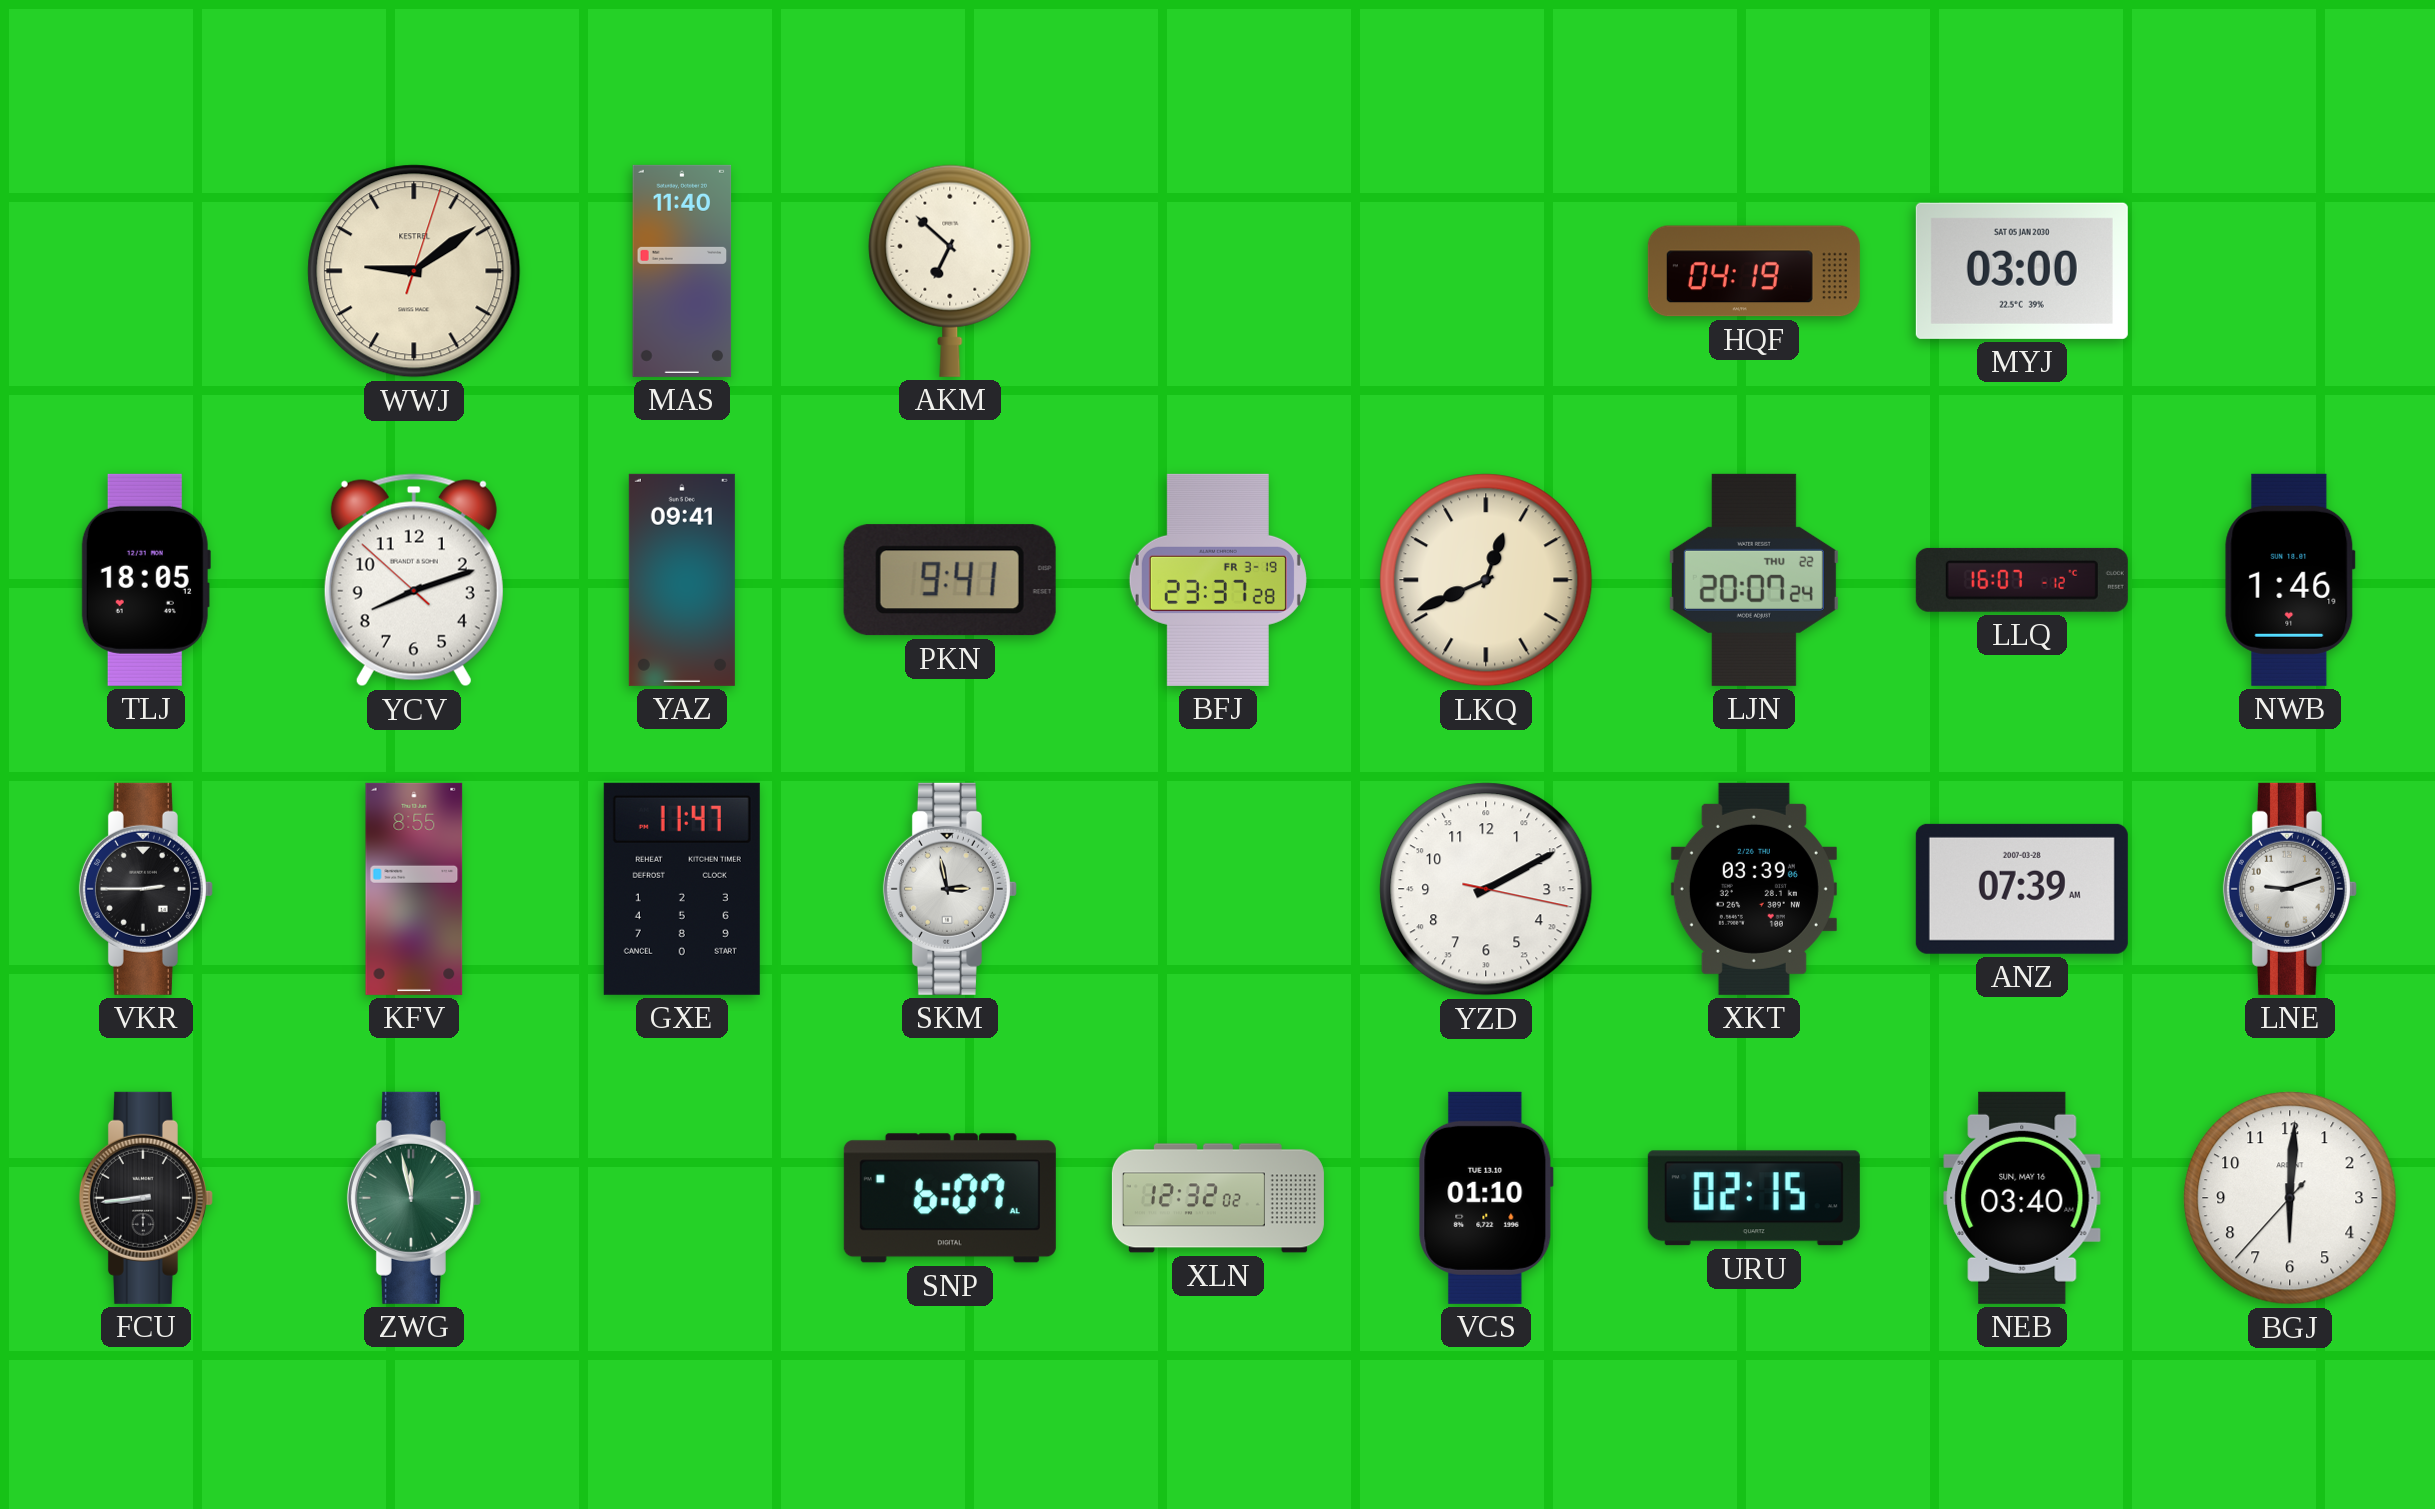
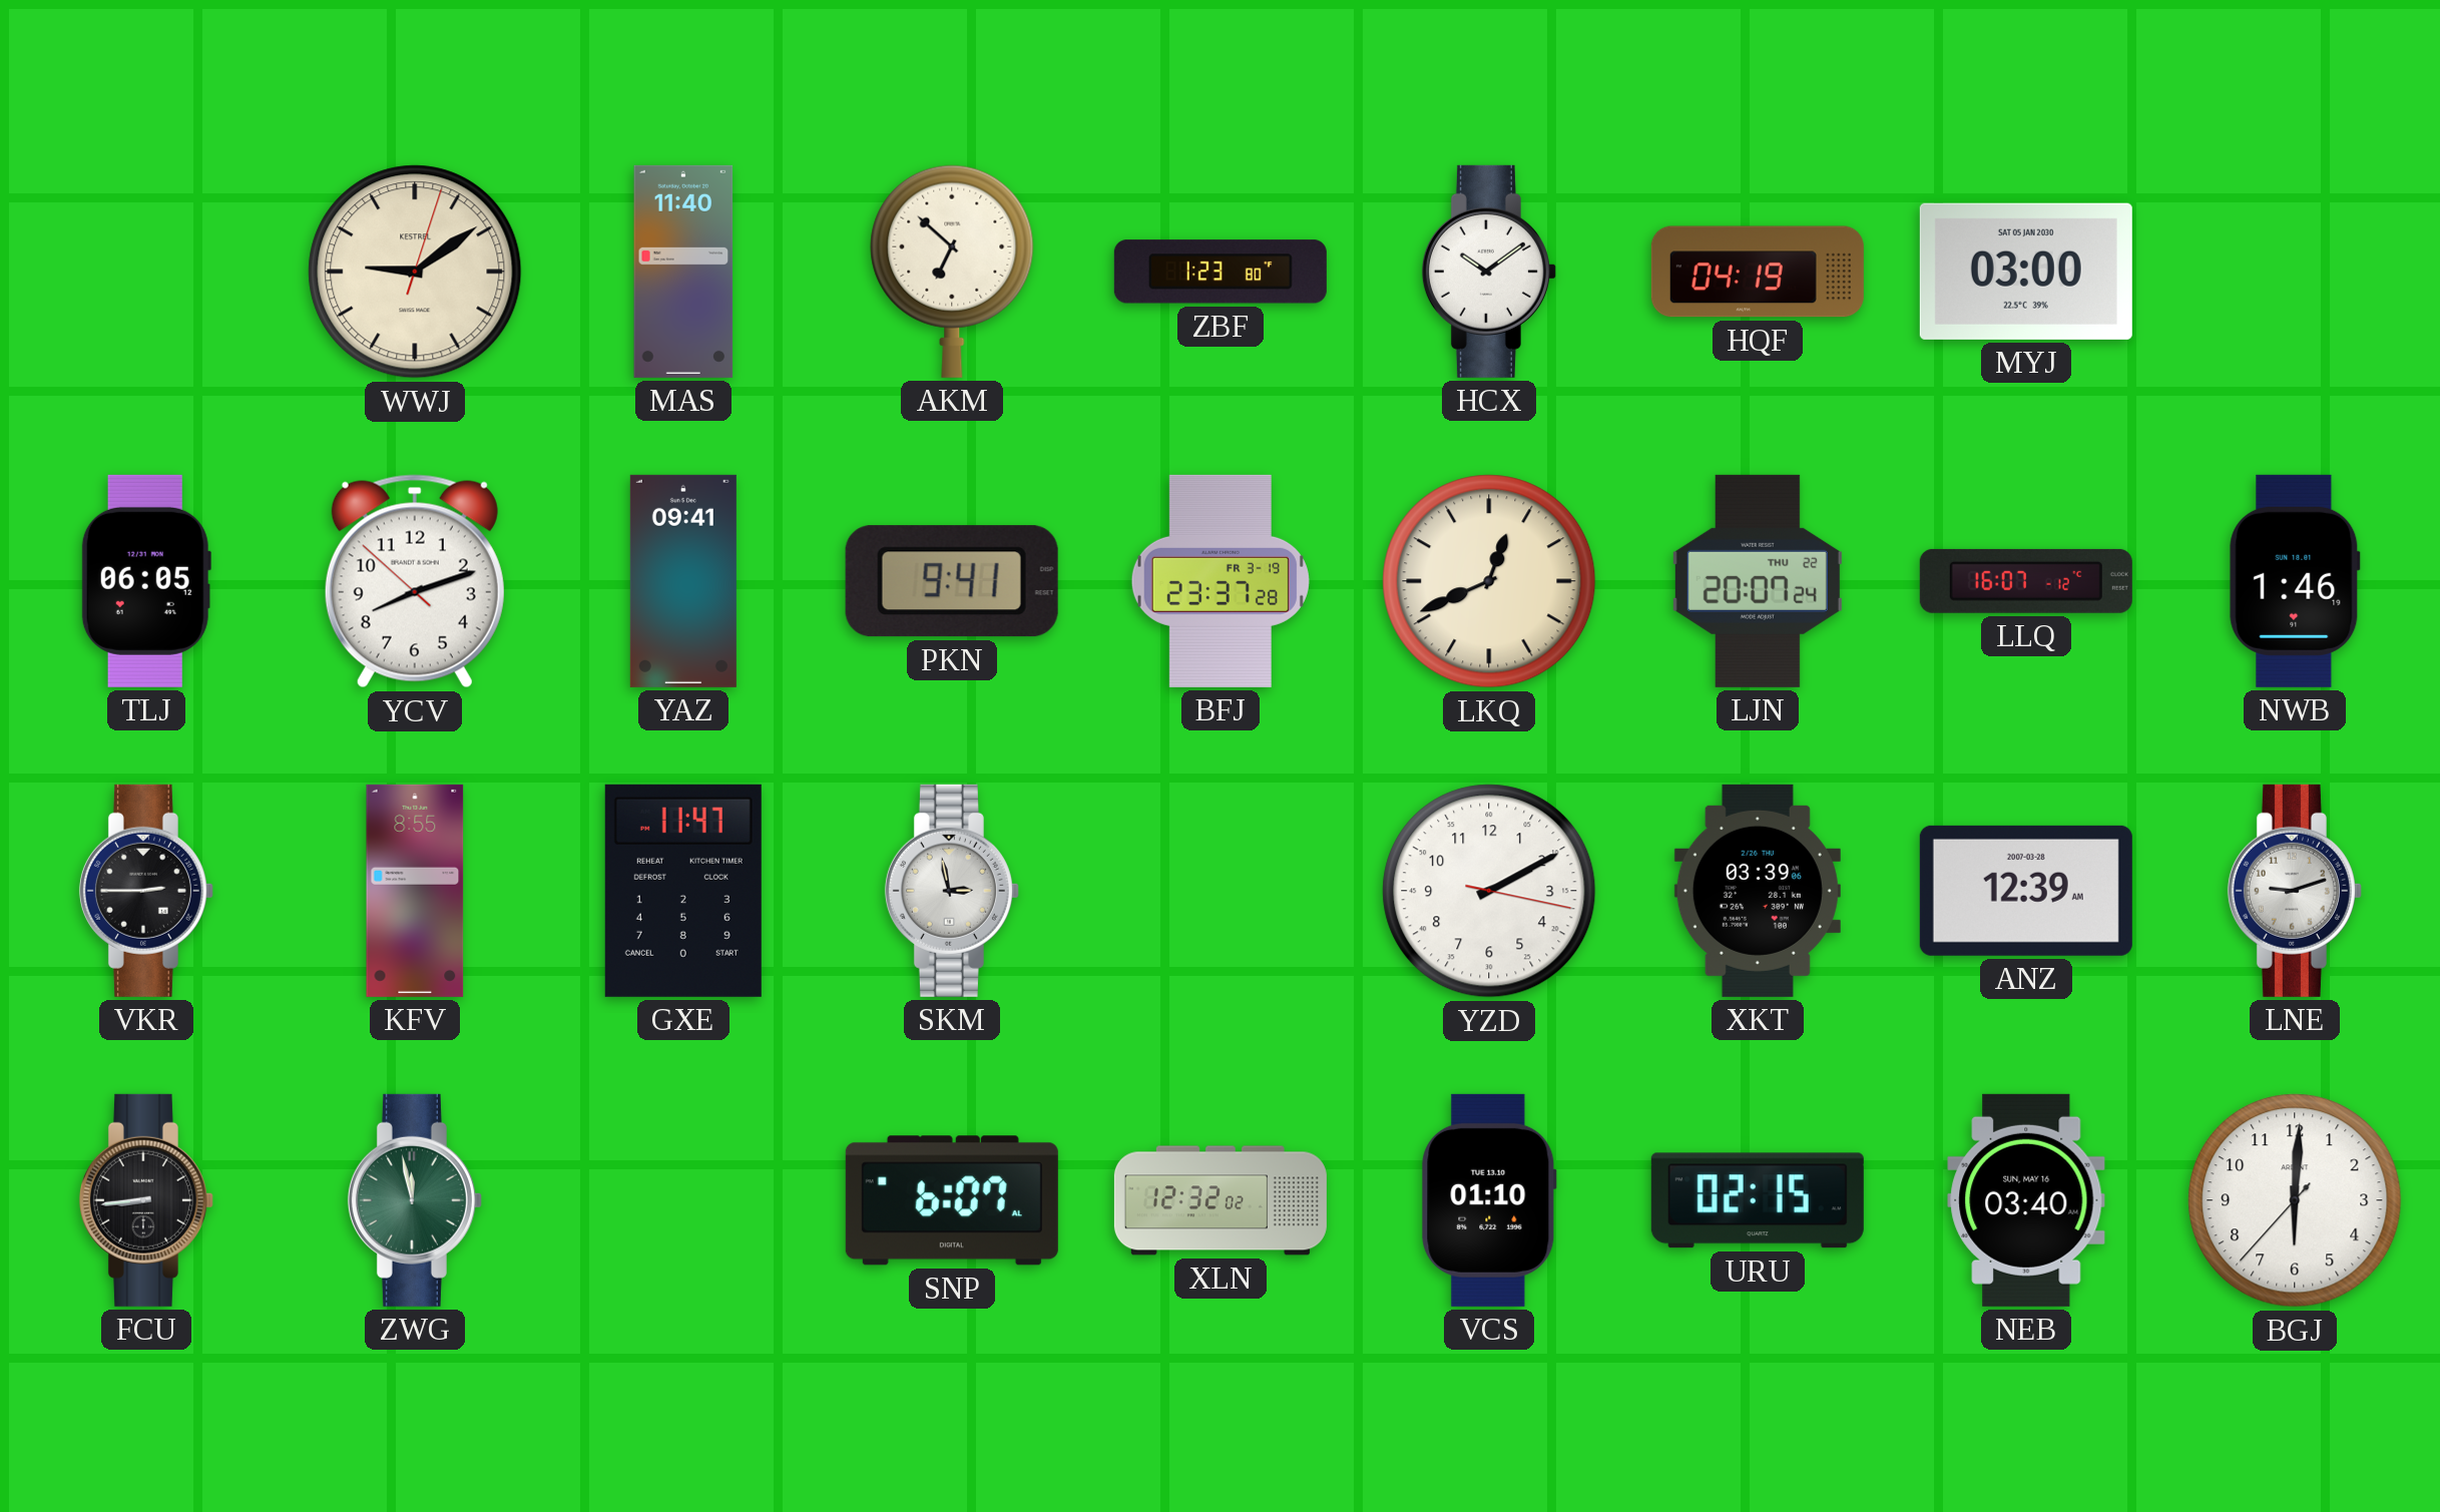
ZBF: none -> 1:23
HCX: none -> 10:09
TLJ: 18:05 -> 06:05
ANZ: 07:39 -> 12:39
